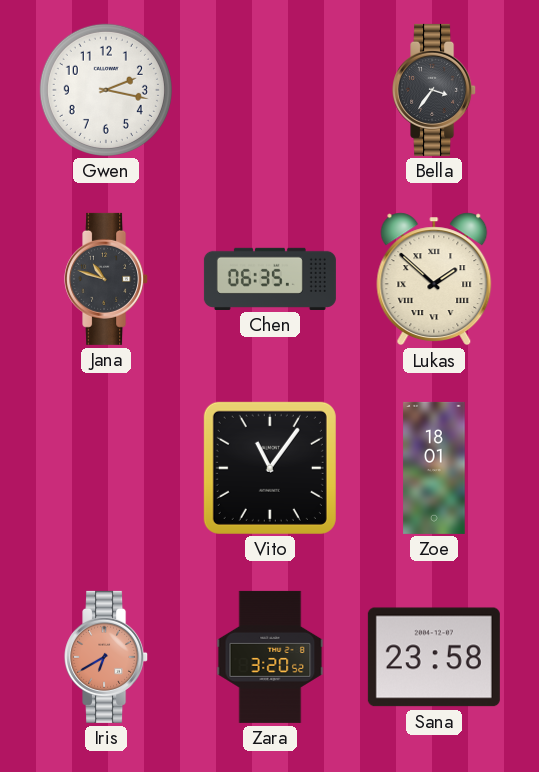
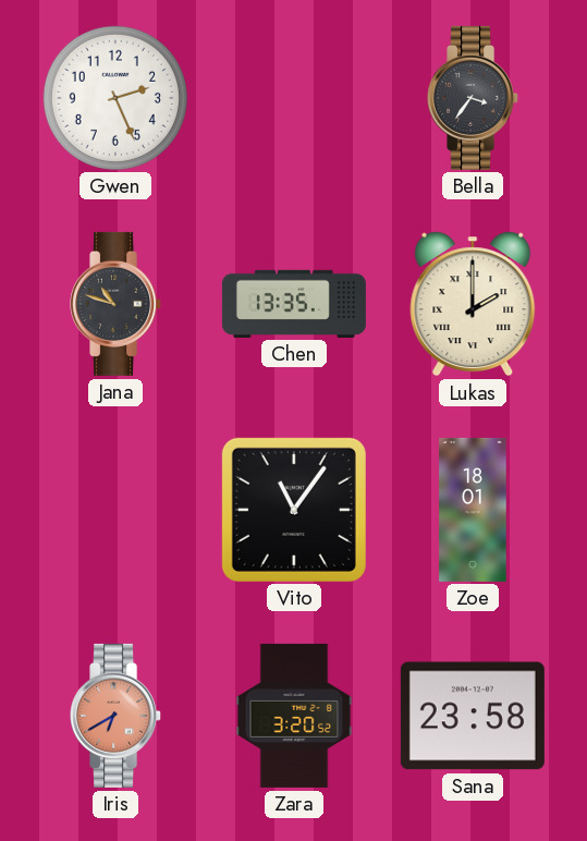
Gwen: 2:17 -> 2:26
Chen: 06:35 -> 13:35
Lukas: 1:52 -> 2:00
